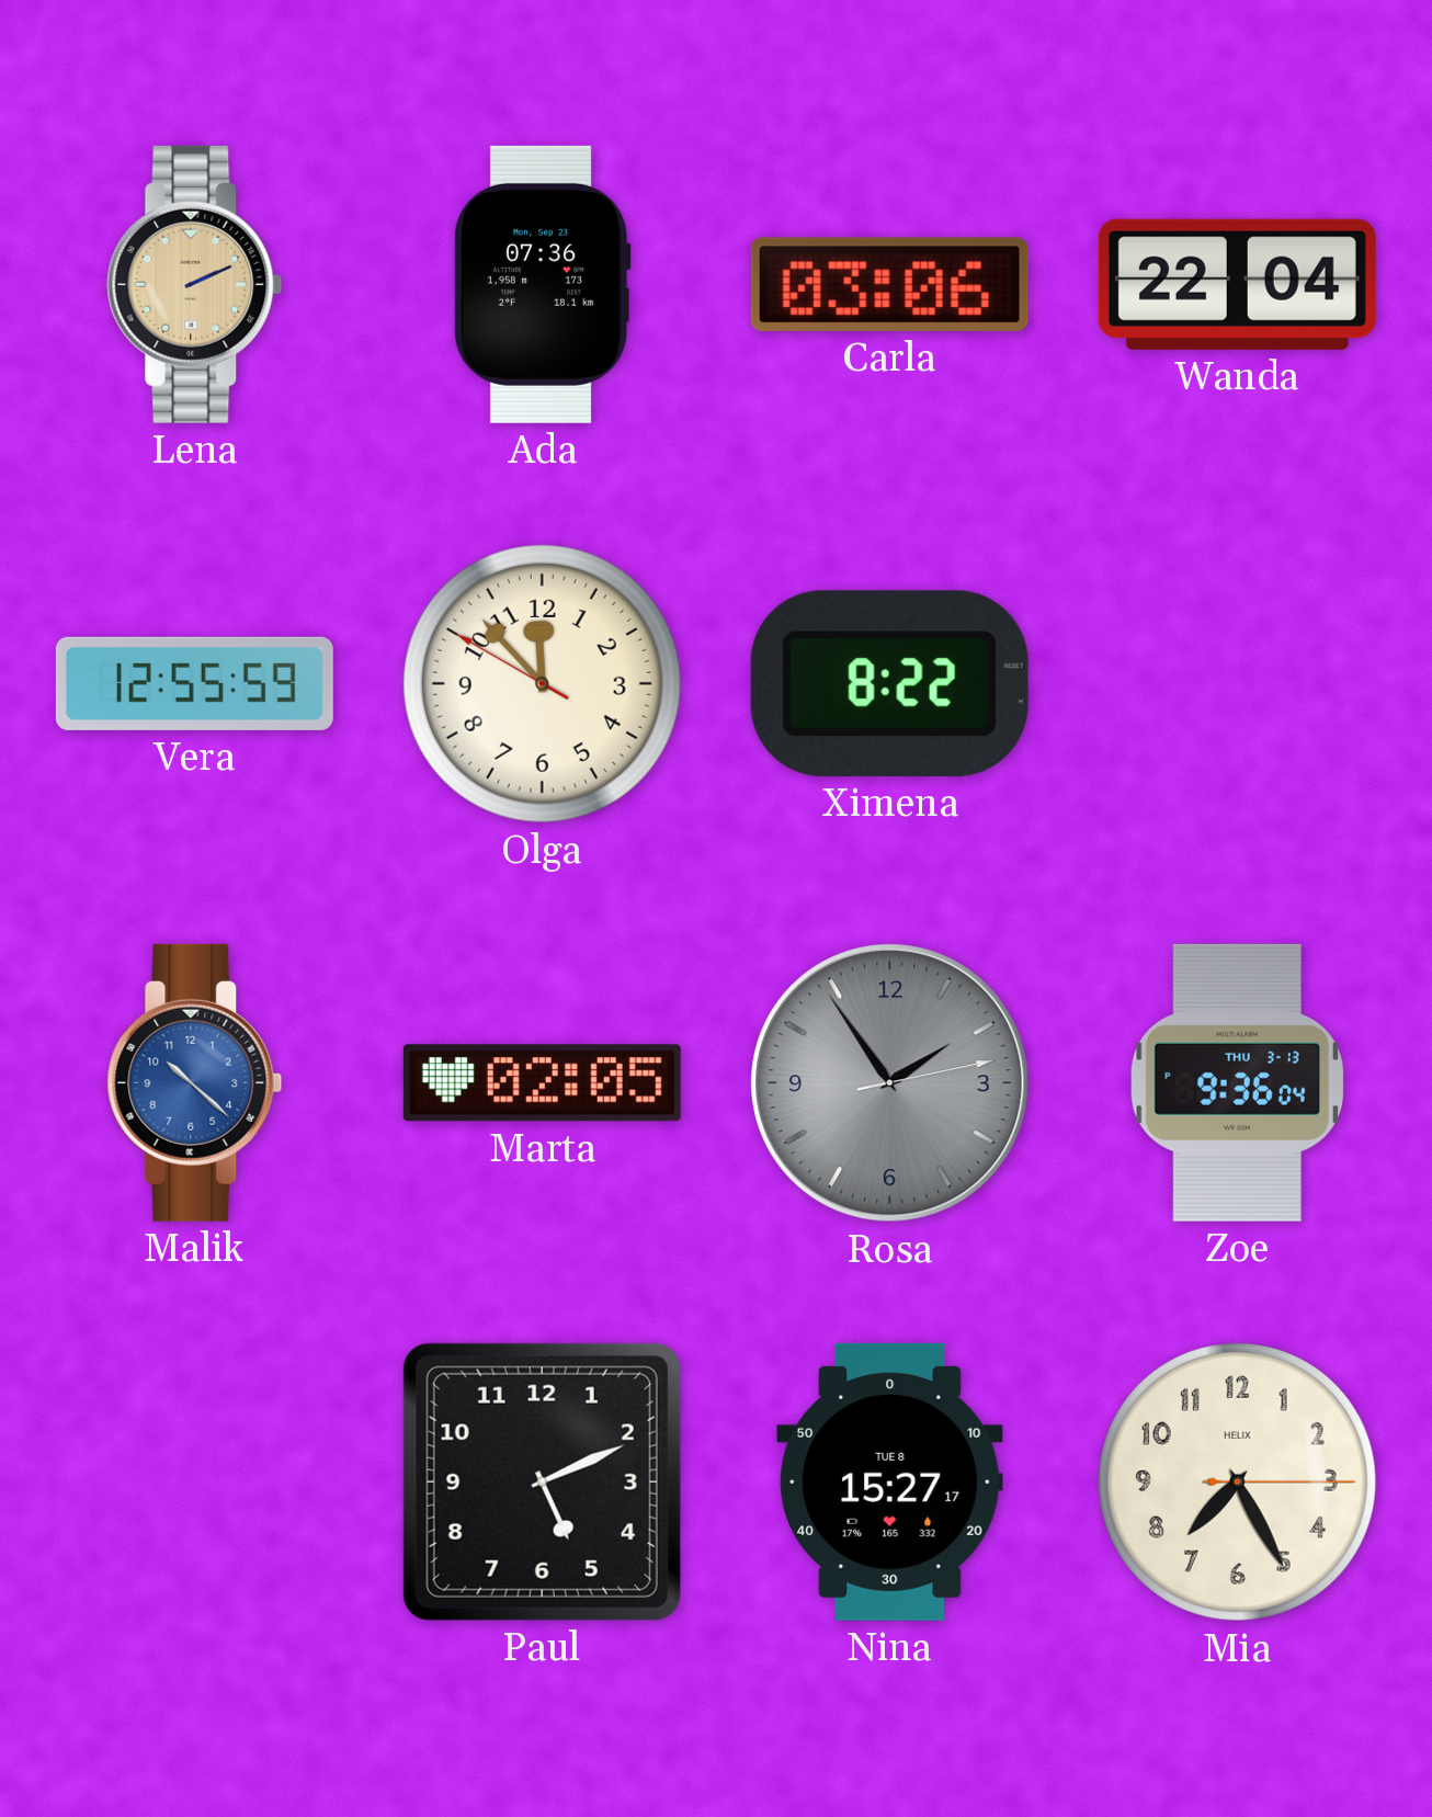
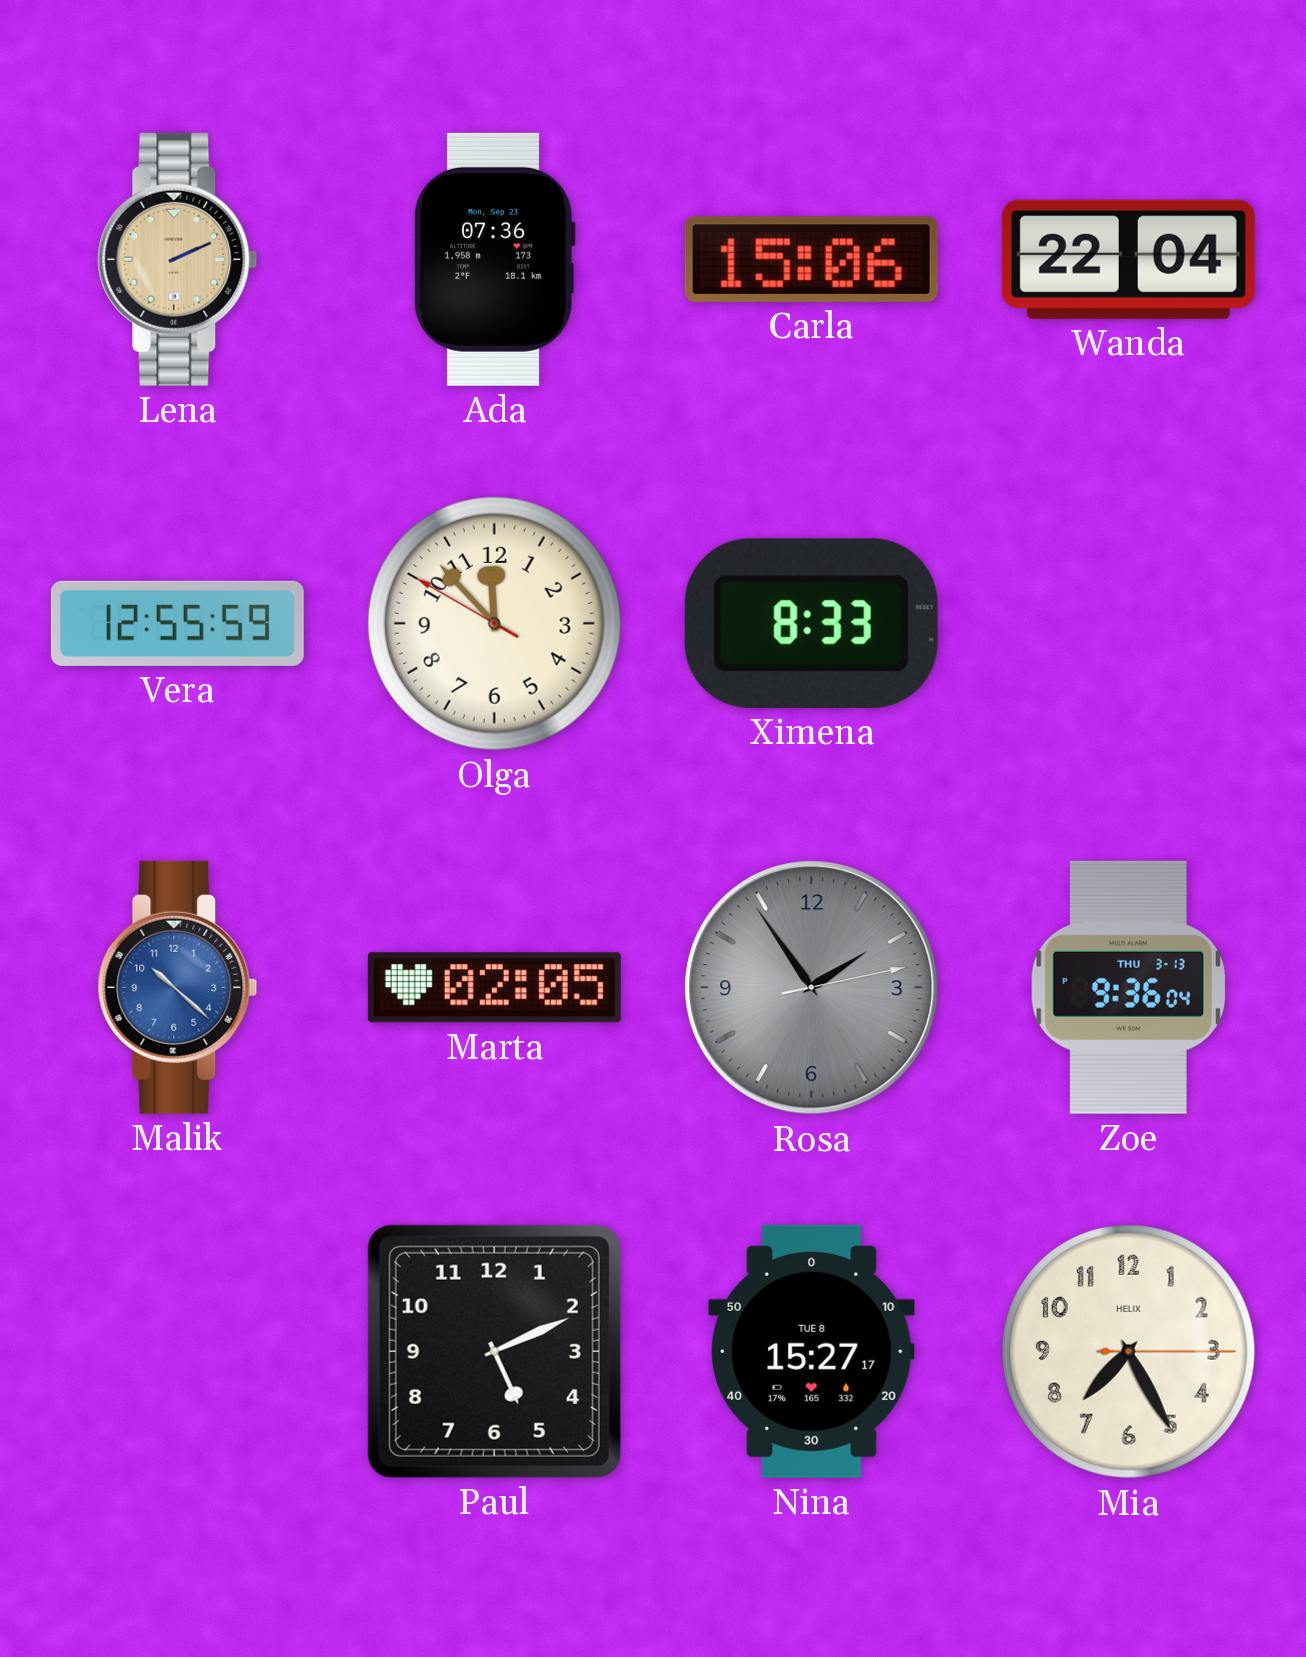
Carla: 03:06 -> 15:06
Ximena: 8:22 -> 8:33
